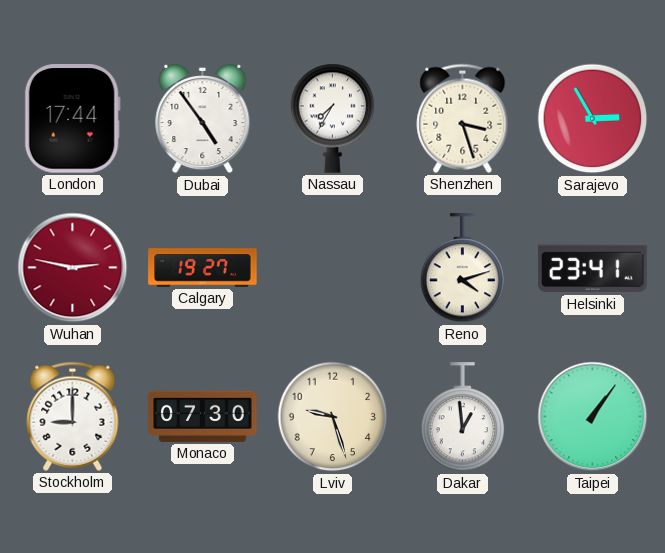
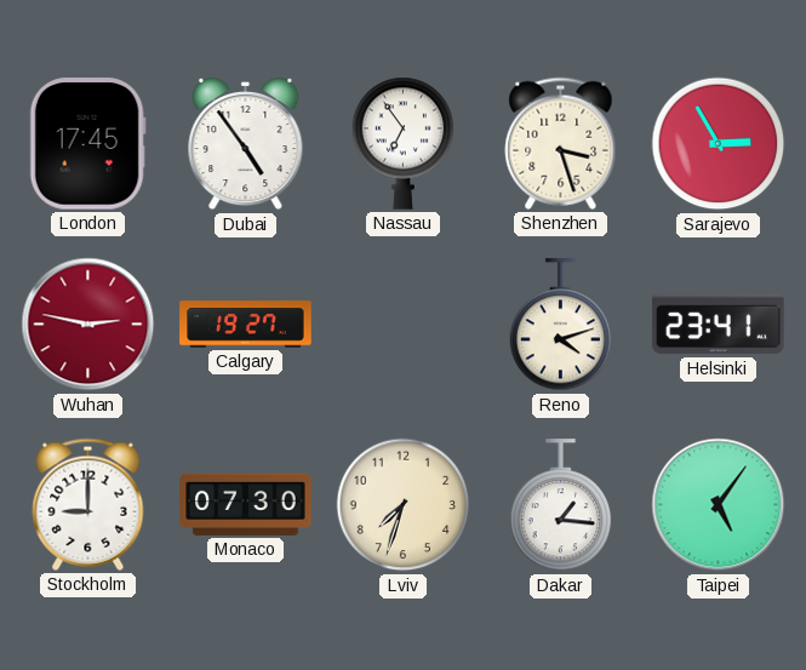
London: 17:44 -> 17:45
Nassau: 7:35 -> 6:54
Lviv: 9:27 -> 7:33
Dakar: 12:59 -> 1:16
Taipei: 1:06 -> 5:06
